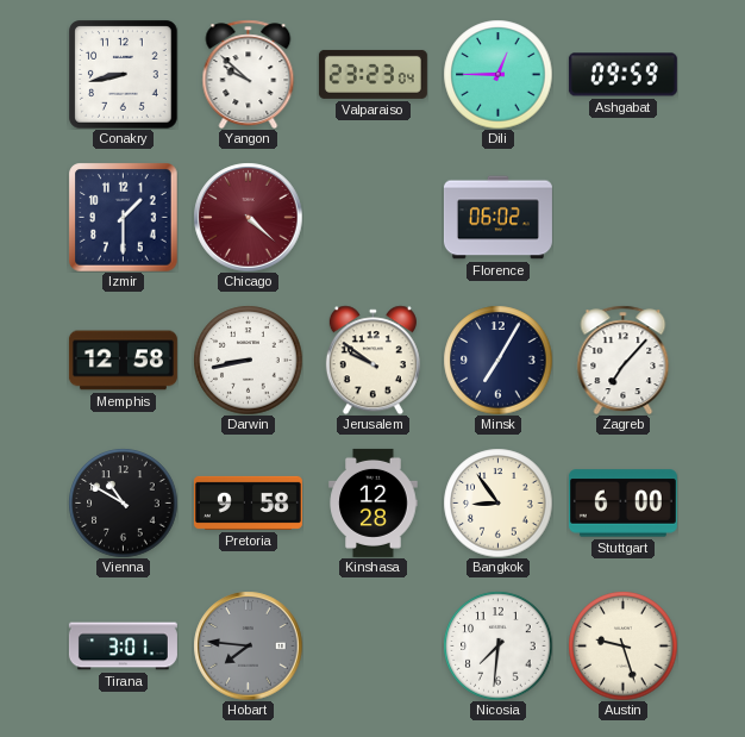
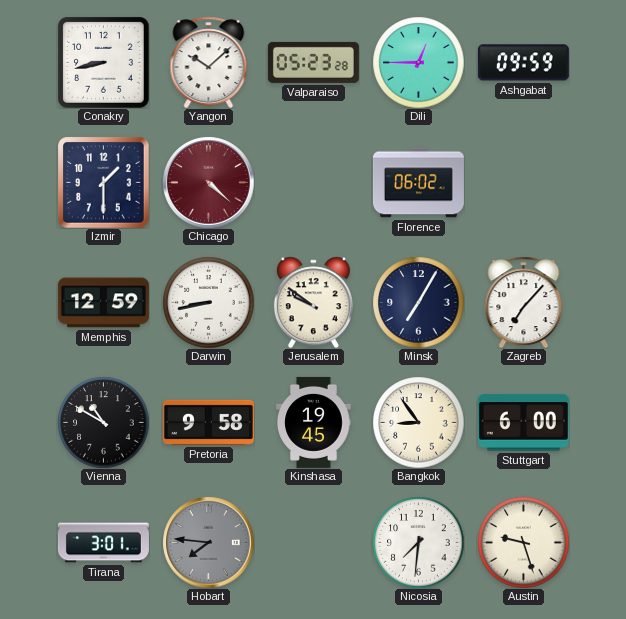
Yangon: 9:52 -> 10:08
Valparaiso: 23:23 -> 05:23
Memphis: 12:58 -> 12:59
Kinshasa: 12:28 -> 19:45
